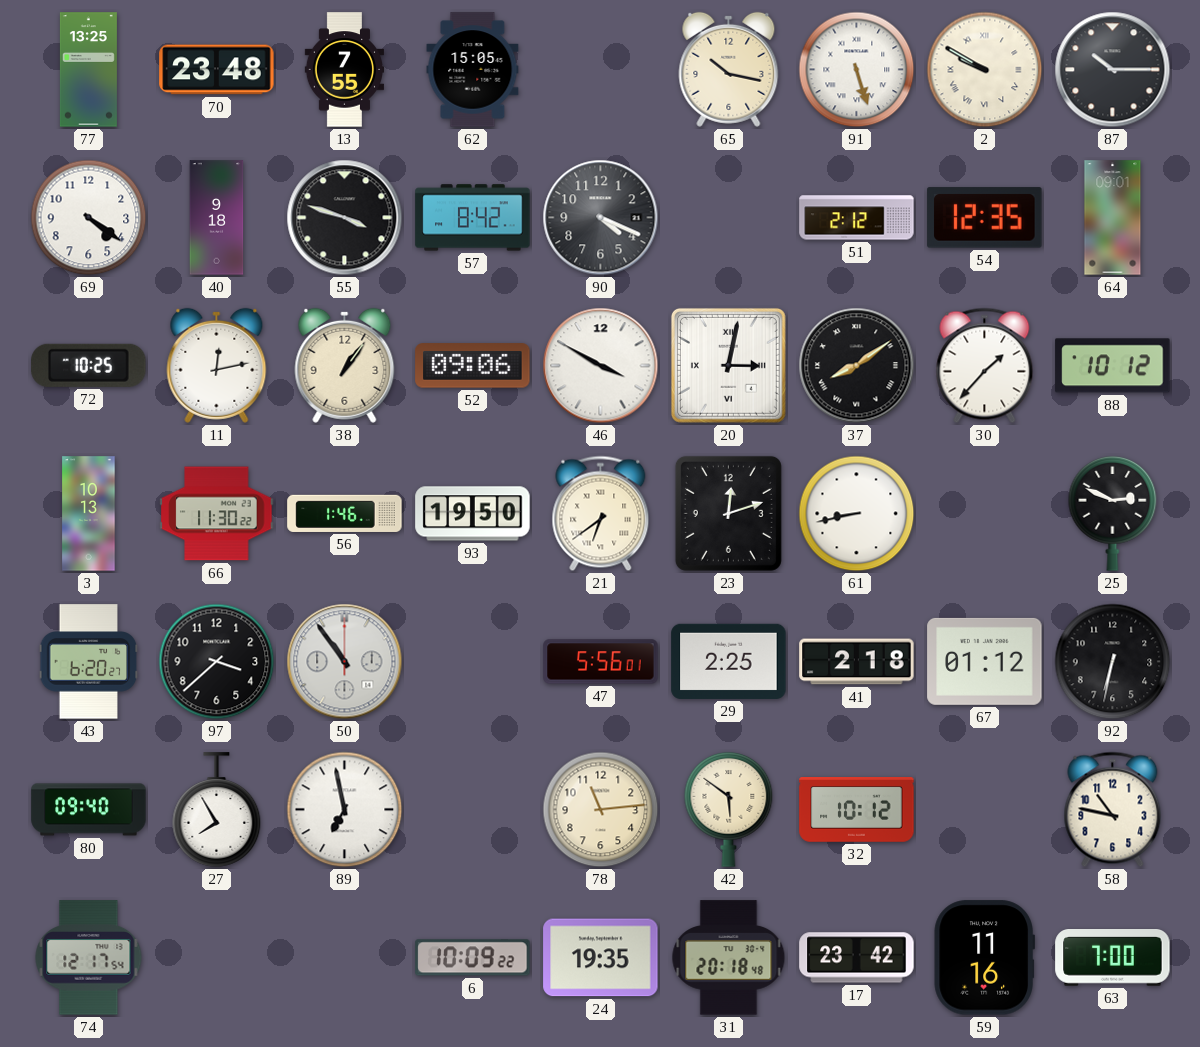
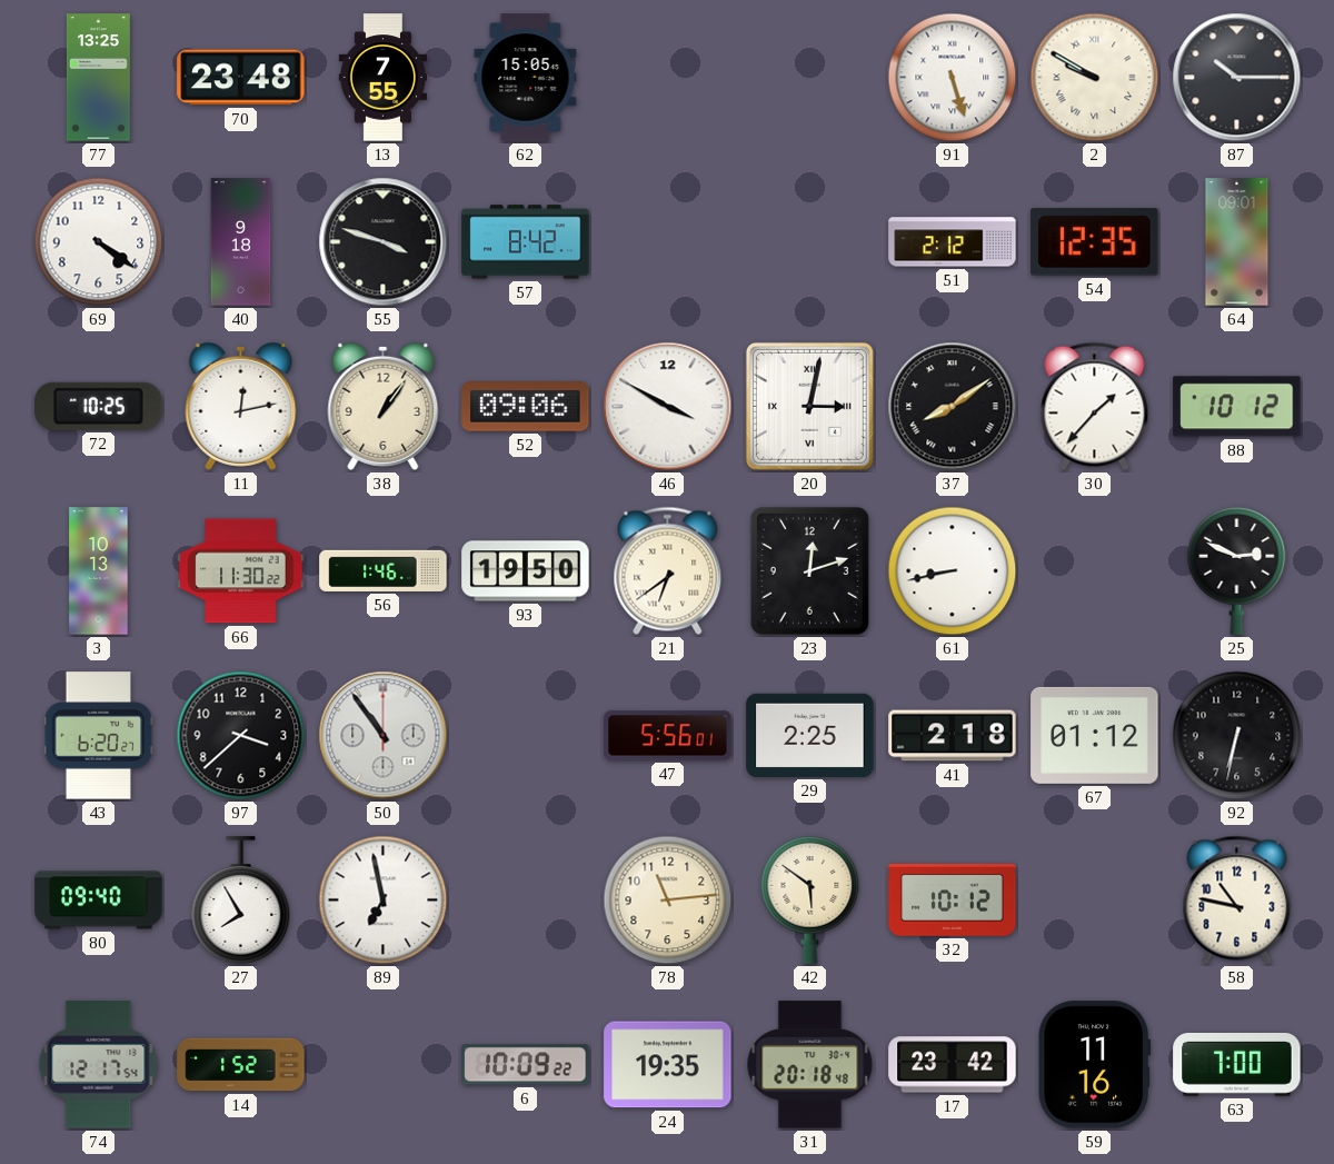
65: 10:17 -> none
90: 4:19 -> none
14: none -> 1:52
